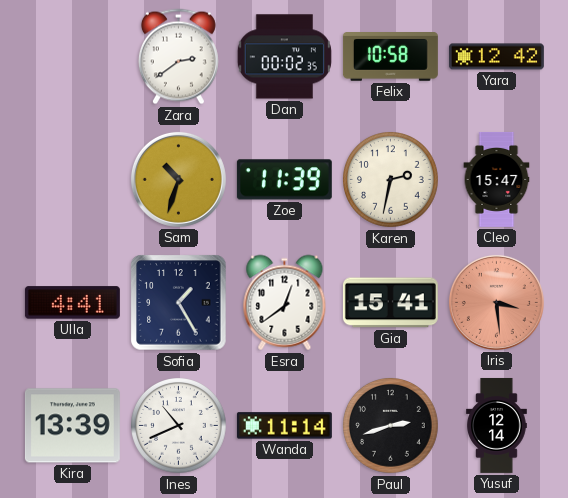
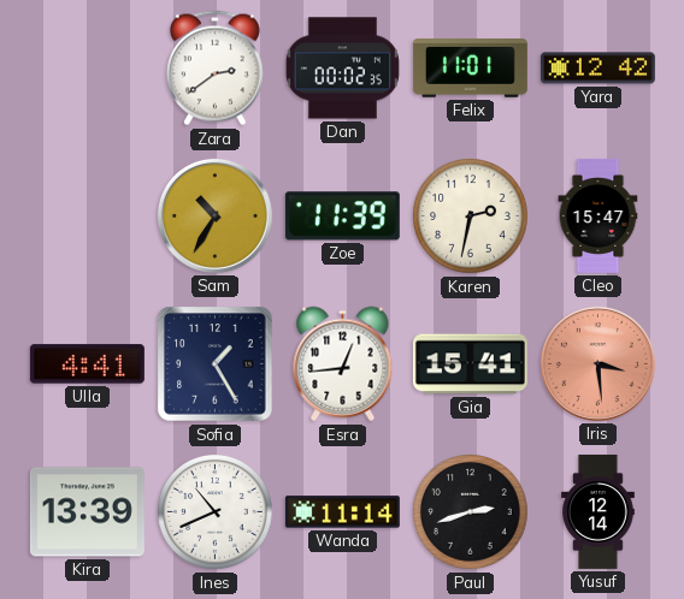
Felix: 10:58 -> 11:01
Sam: 10:33 -> 10:35
Esra: 12:39 -> 12:44
